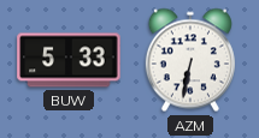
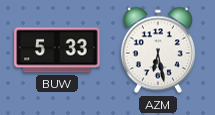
AZM: 6:32 -> 6:28
